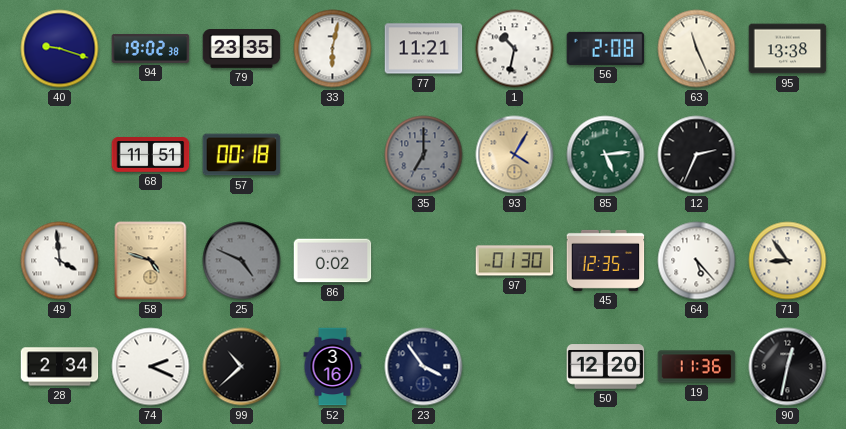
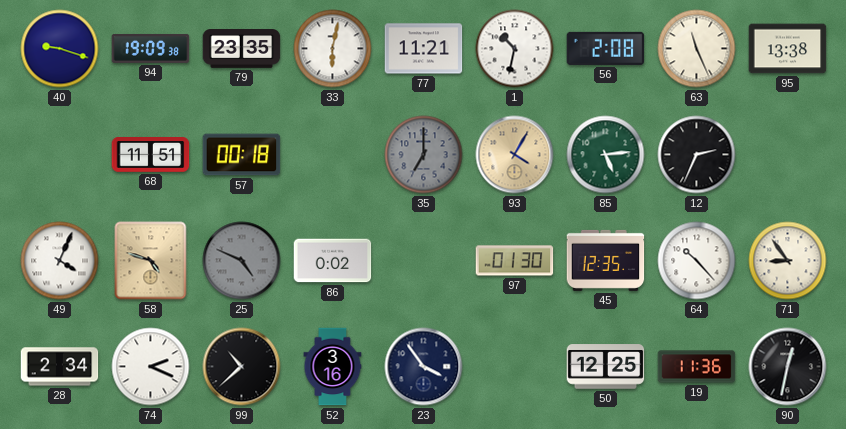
94: 19:02 -> 19:09
49: 3:59 -> 4:04
64: 5:23 -> 10:23
50: 12:20 -> 12:25
